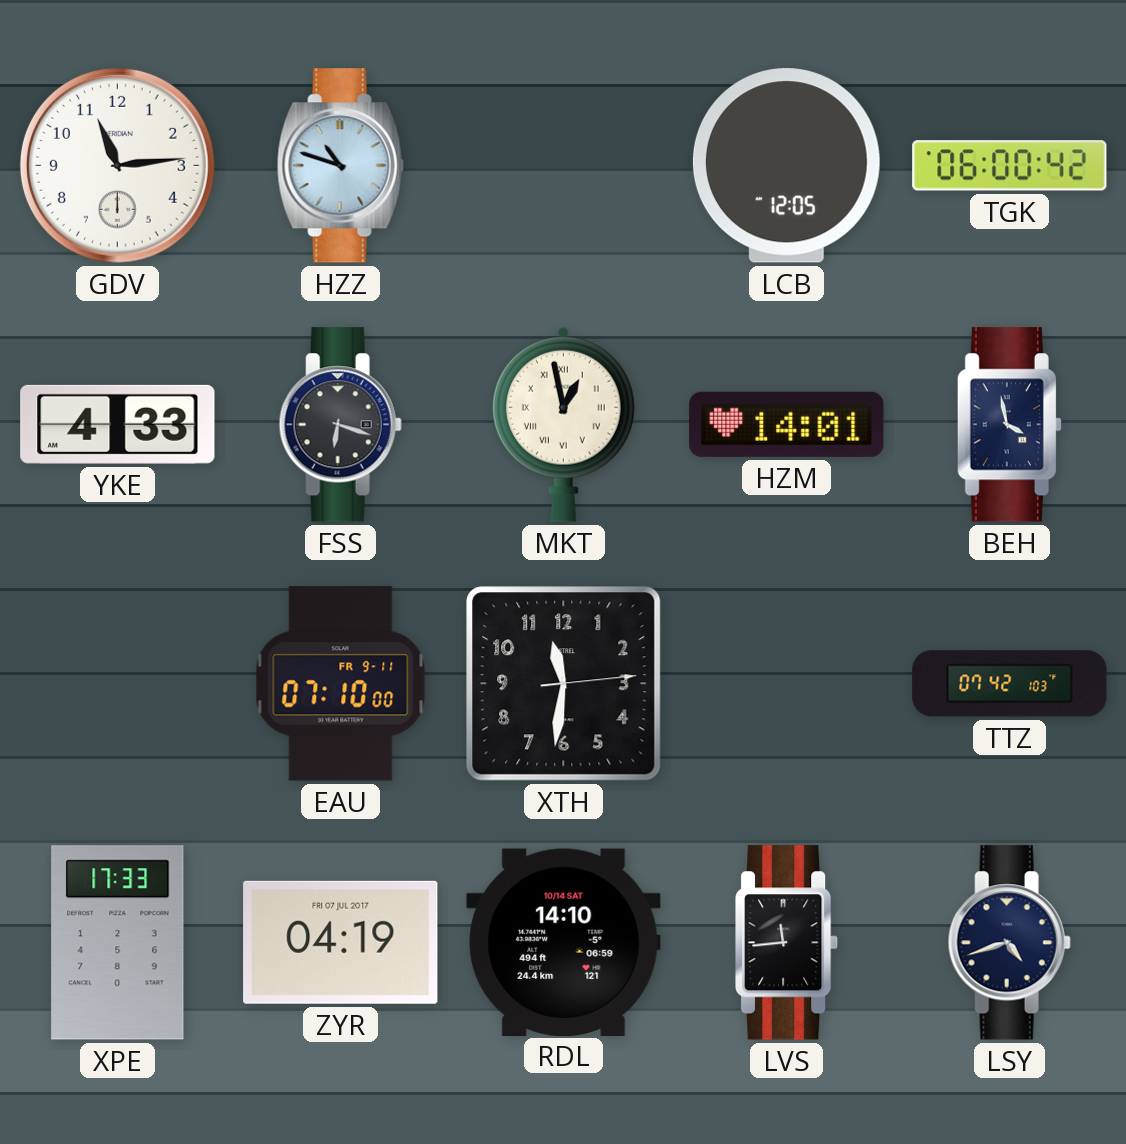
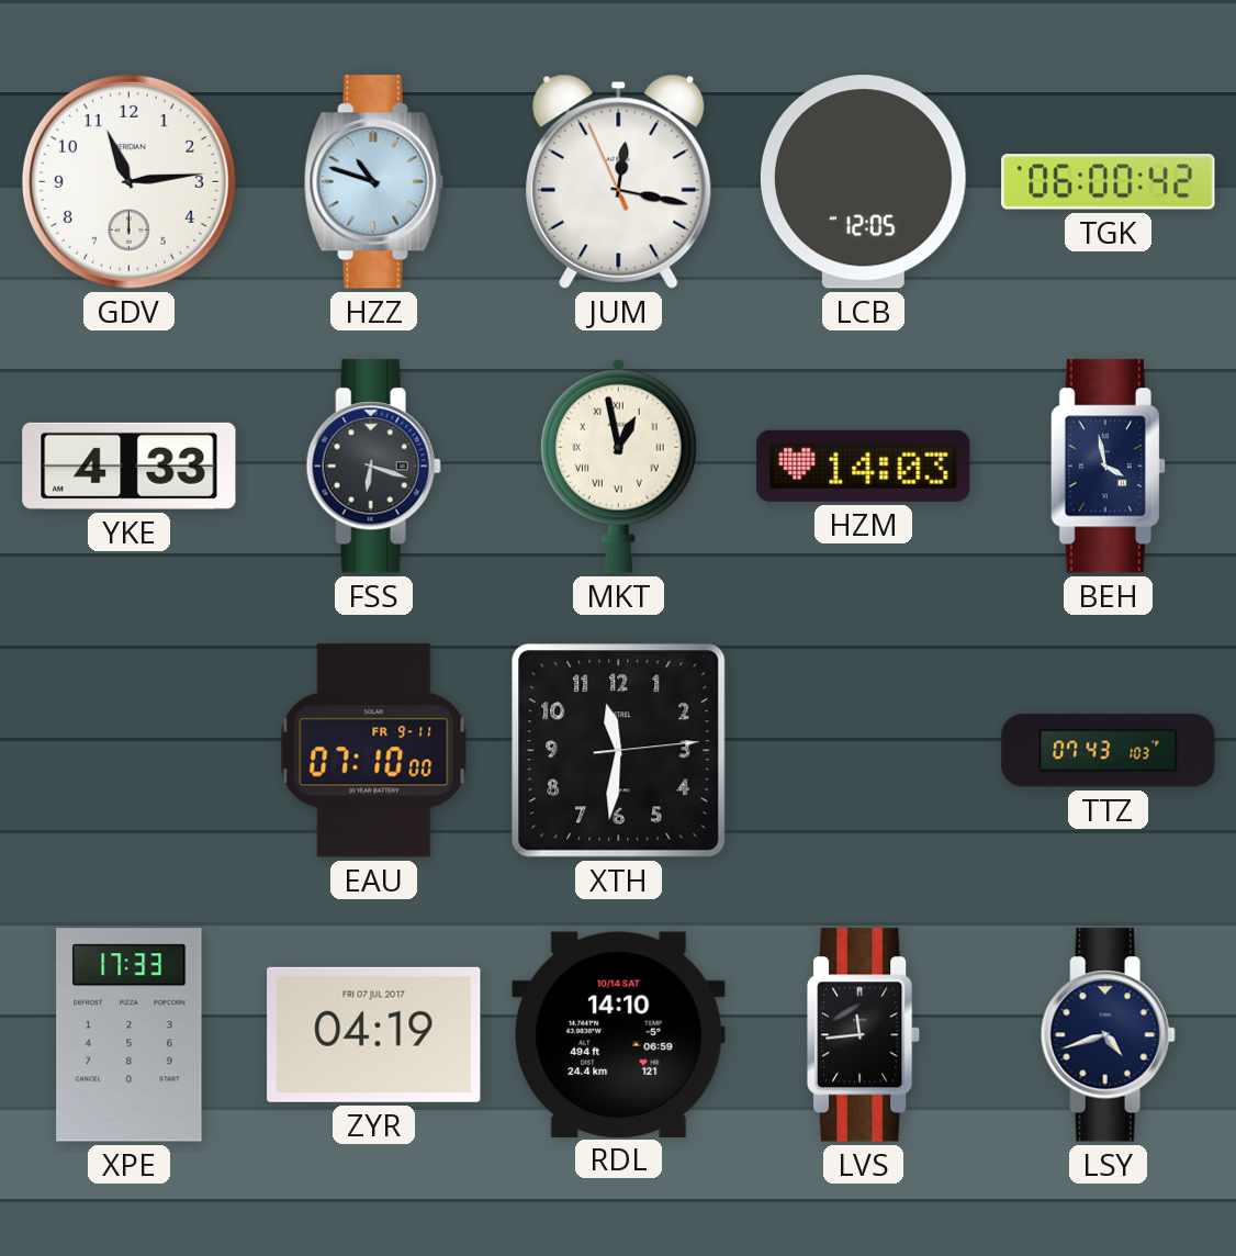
JUM: none -> 12:16
HZM: 14:01 -> 14:03
TTZ: 07:42 -> 07:43
